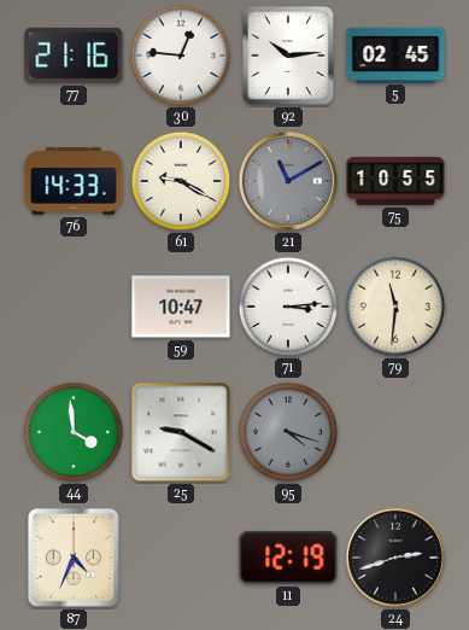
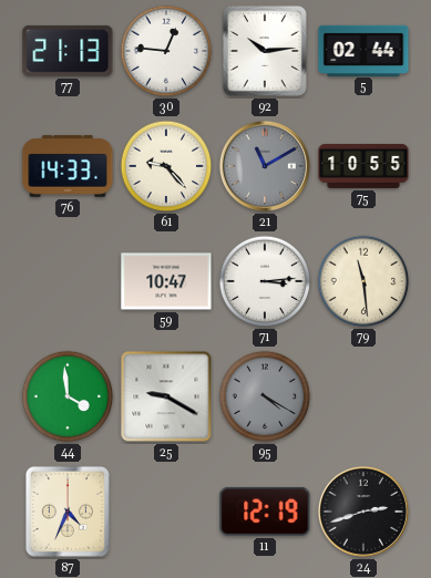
77: 21:16 -> 21:13
5: 02:45 -> 02:44
61: 9:20 -> 9:23
79: 11:31 -> 11:29
95: 4:18 -> 4:20
